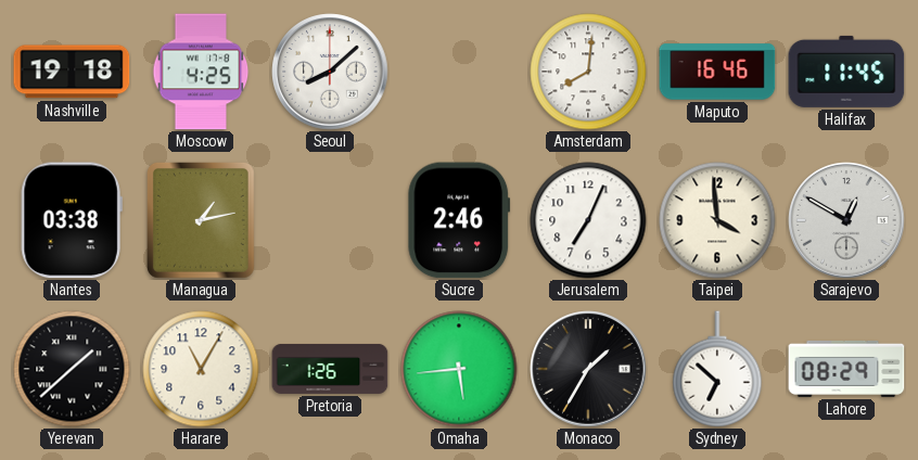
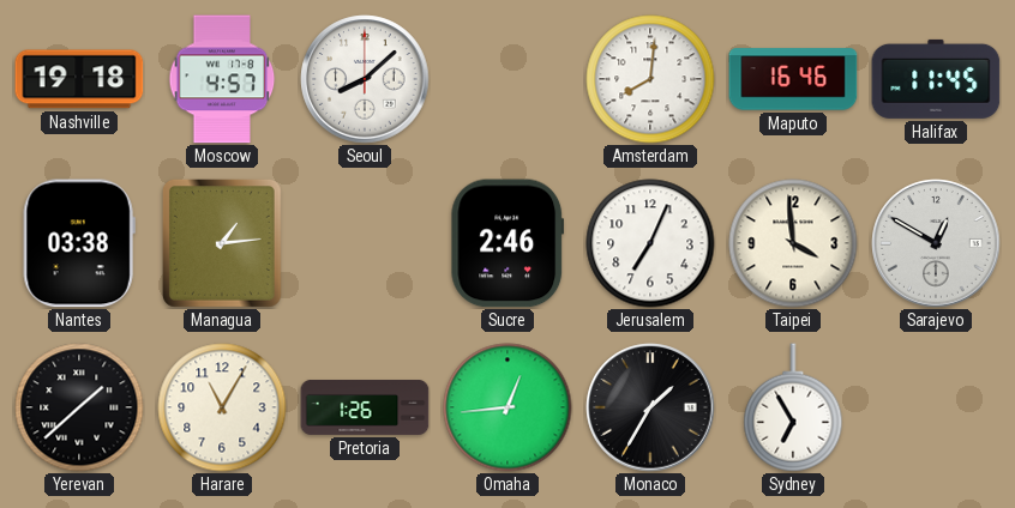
Moscow: 4:25 -> 4:57
Managua: 1:13 -> 1:14
Omaha: 5:44 -> 12:44
Sydney: 6:52 -> 6:55
Lahore: 08:29 -> none
